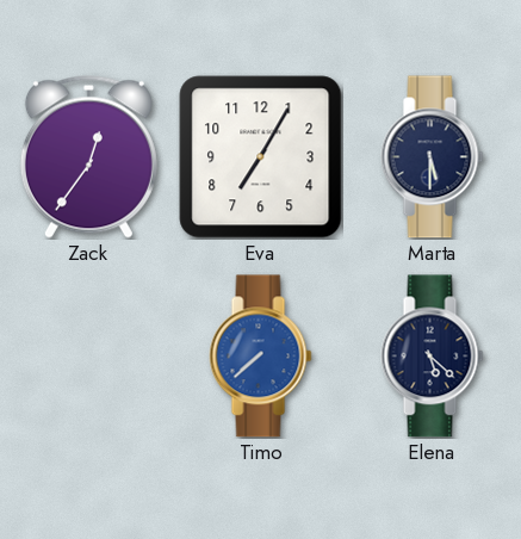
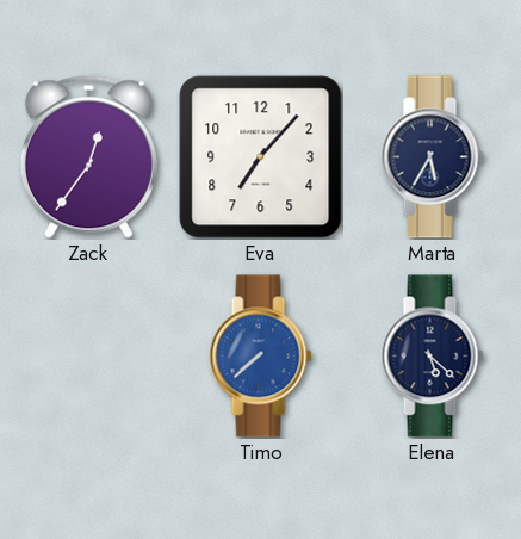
Eva: 7:05 -> 7:07
Marta: 5:30 -> 5:35
